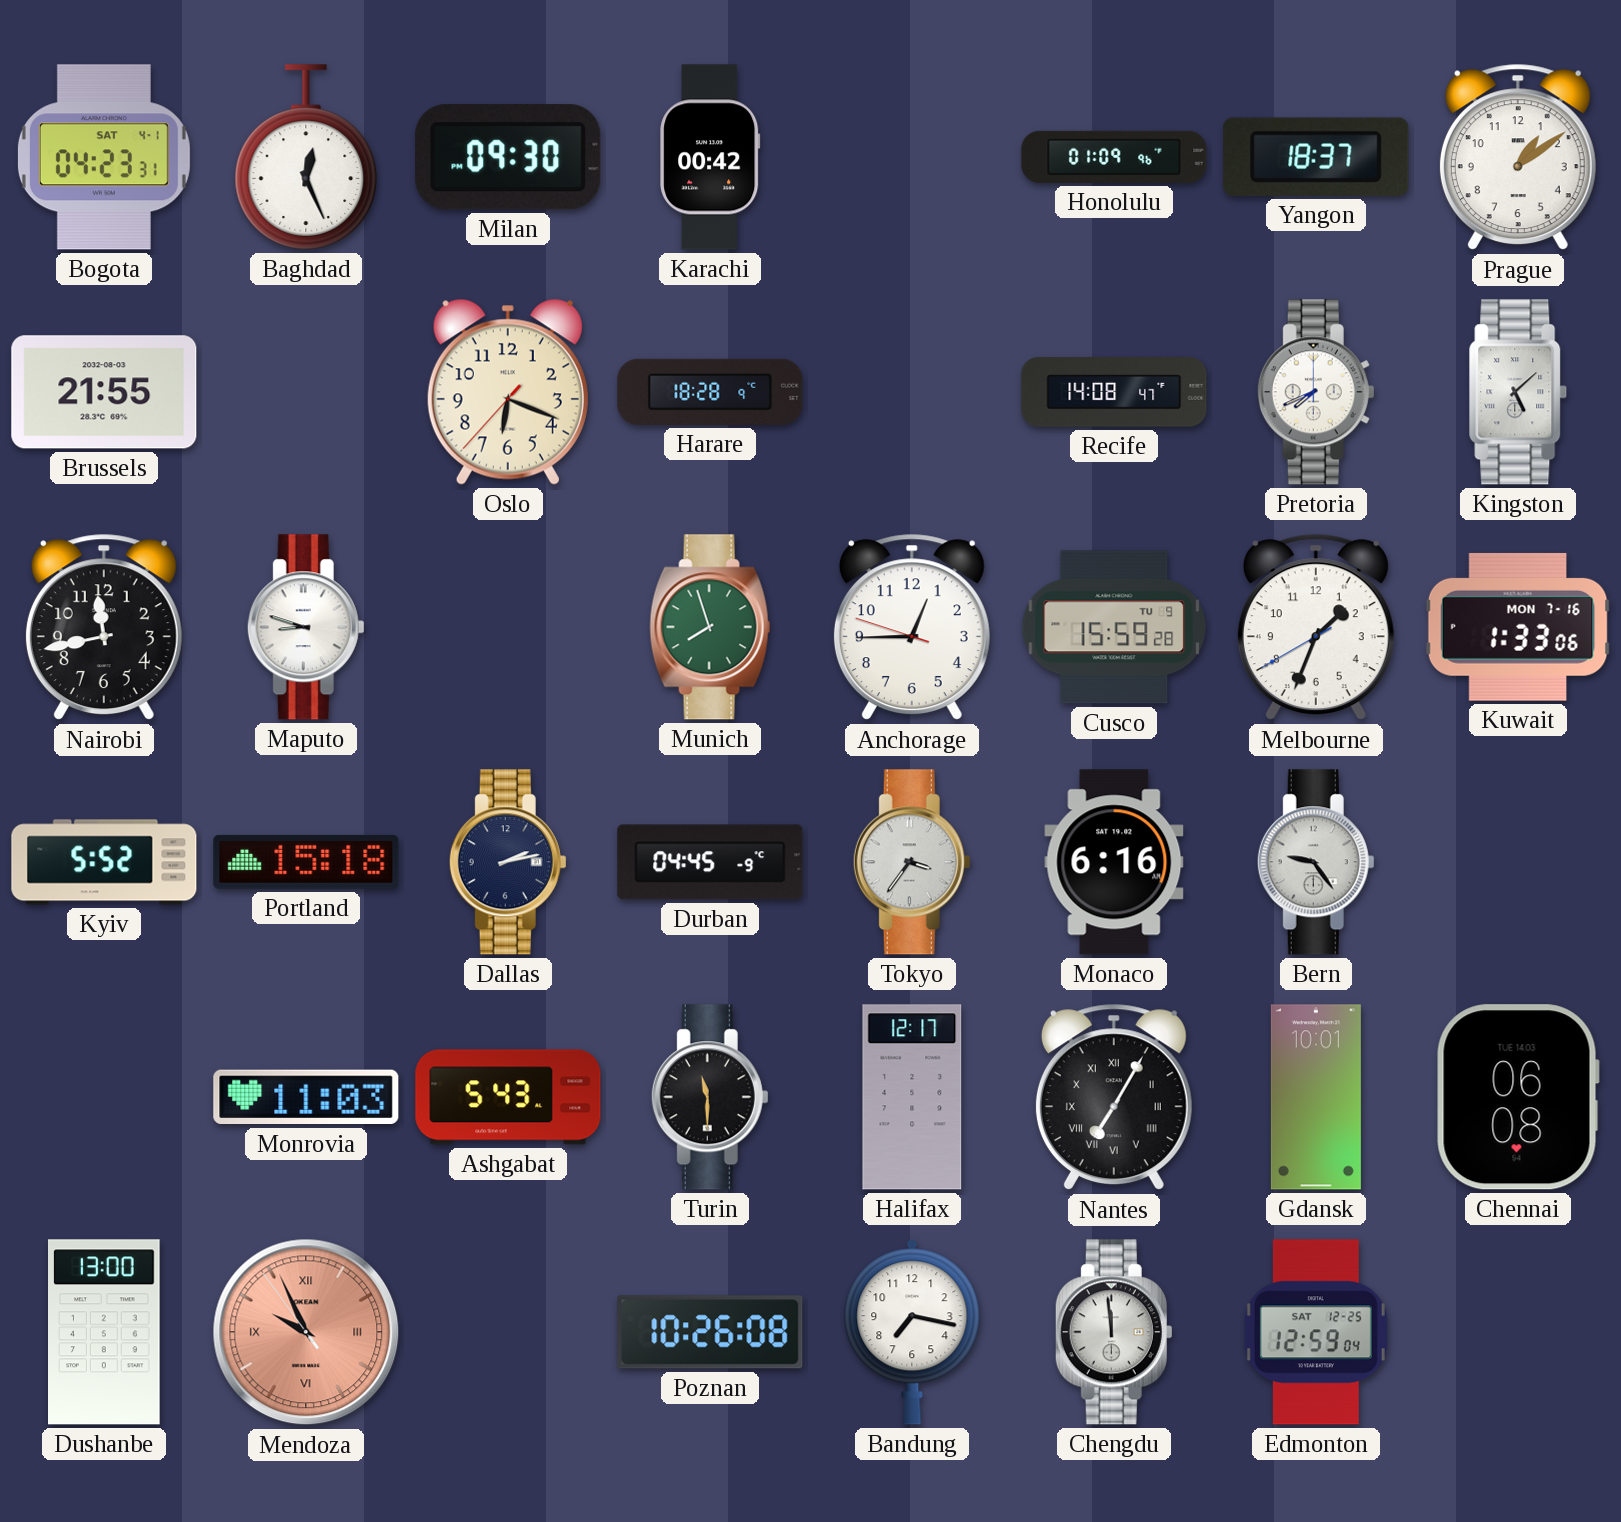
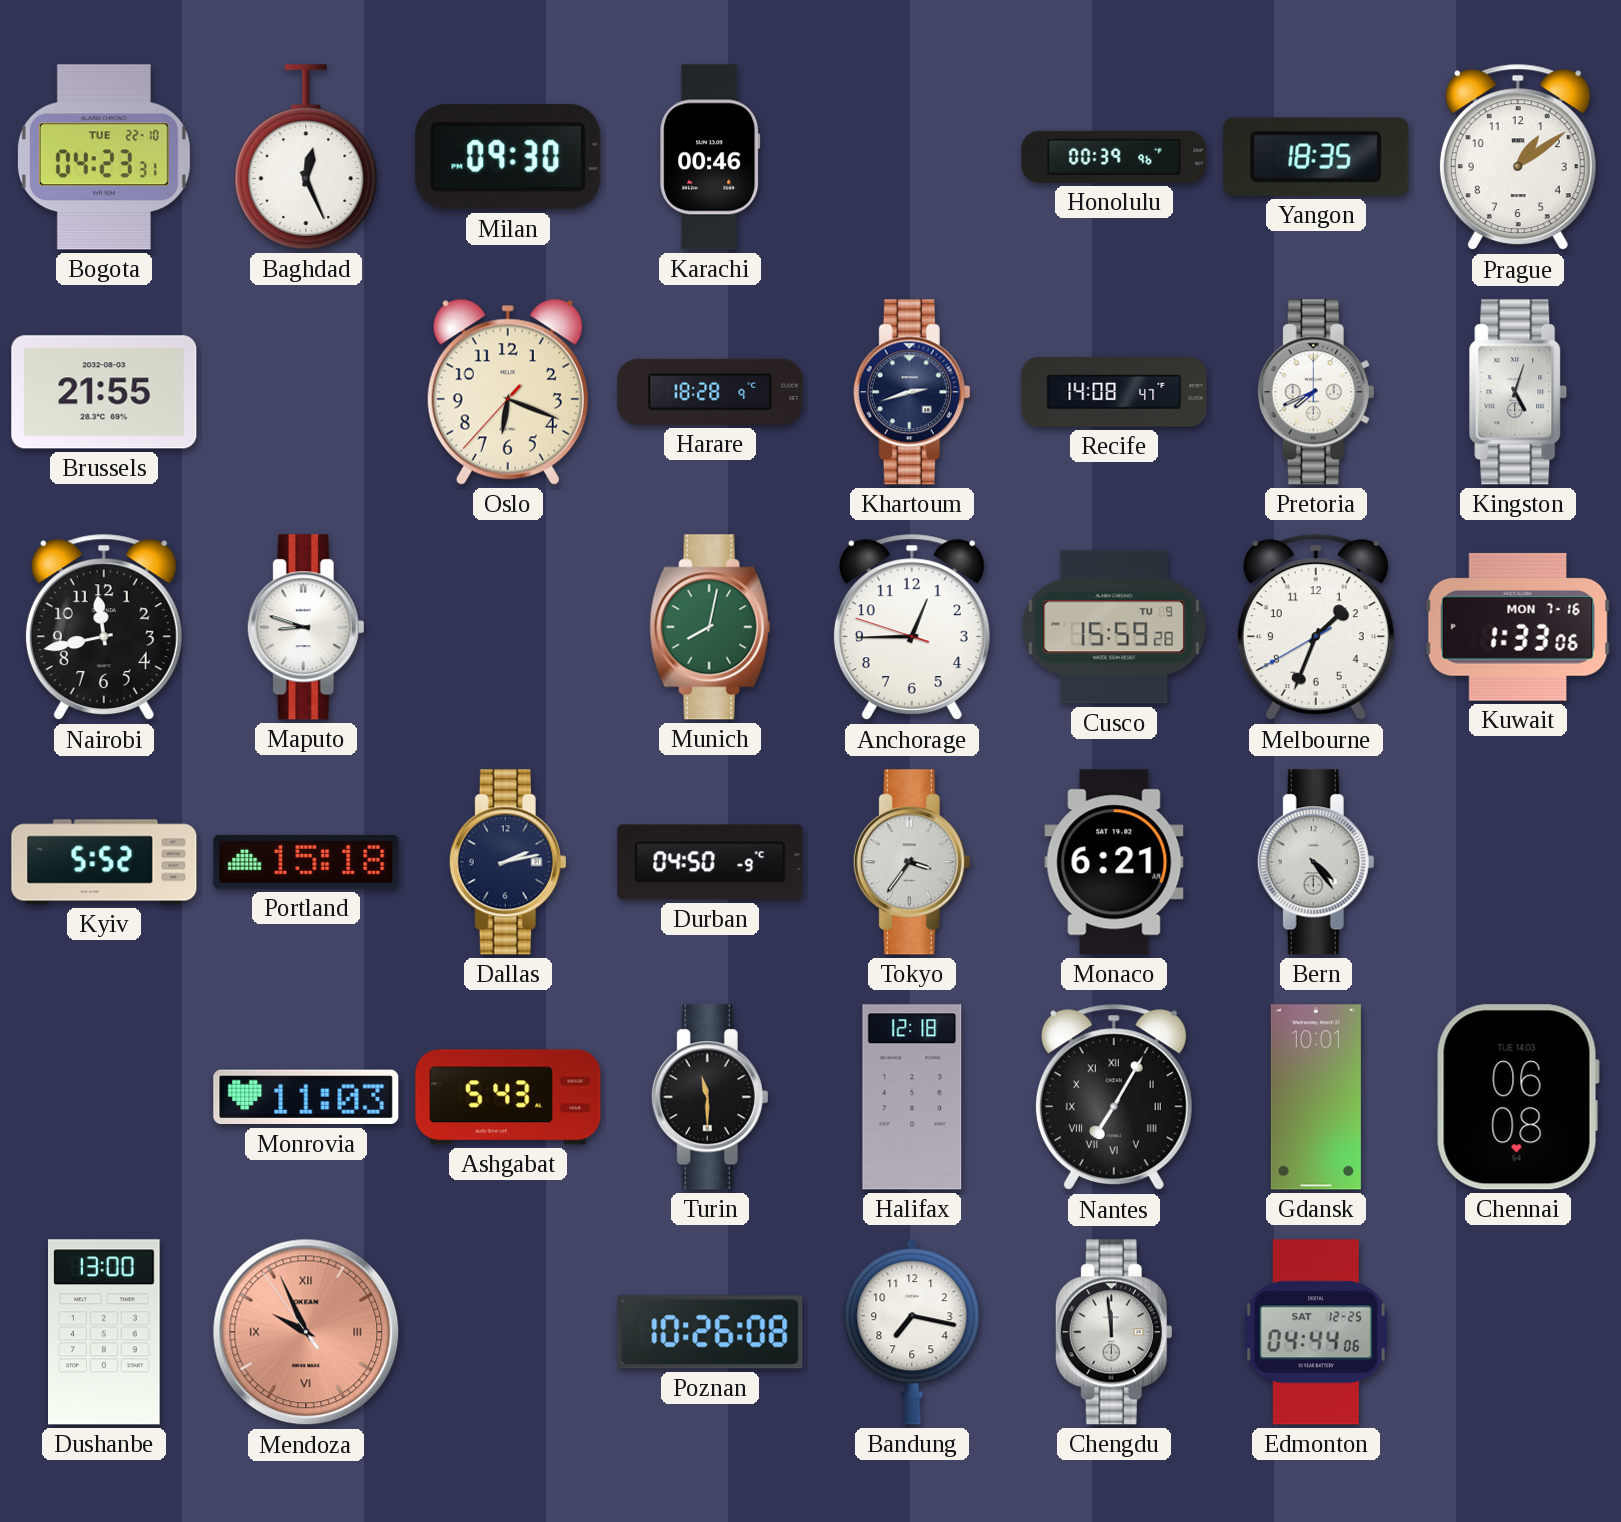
Bogota date: SAT 4-1 -> TUE 22-10
Karachi: 00:42 -> 00:46
Honolulu: 01:09 -> 00:39
Yangon: 18:37 -> 18:35
Khartoum: none -> 2:42
Kingston: 5:08 -> 5:03
Munich: 7:57 -> 8:02
Durban: 04:45 -> 04:50
Monaco: 6:16 -> 6:21
Bern: 9:24 -> 4:24
Halifax: 12:17 -> 12:18
Edmonton: 12:59 -> 04:44
